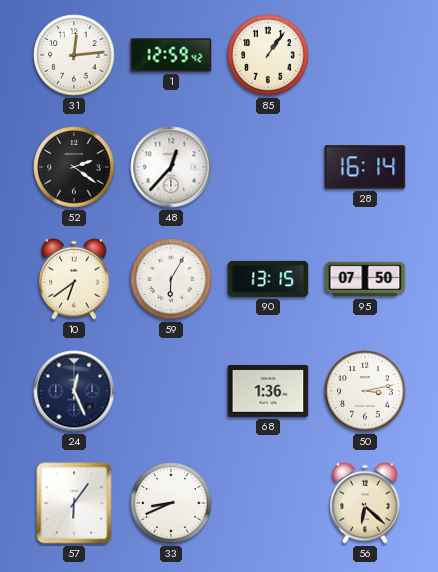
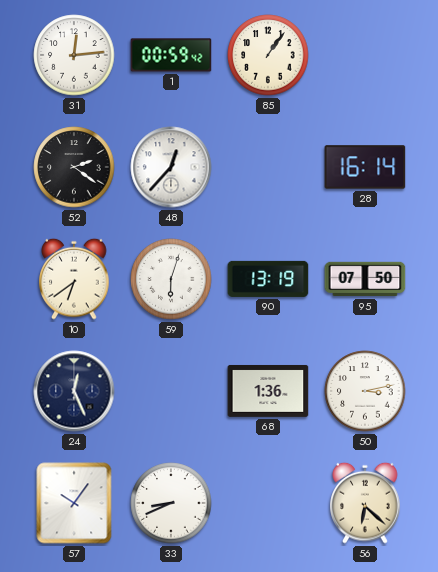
1: 12:59 -> 00:59
59: 6:05 -> 6:03
90: 13:15 -> 13:19
57: 6:06 -> 10:06
